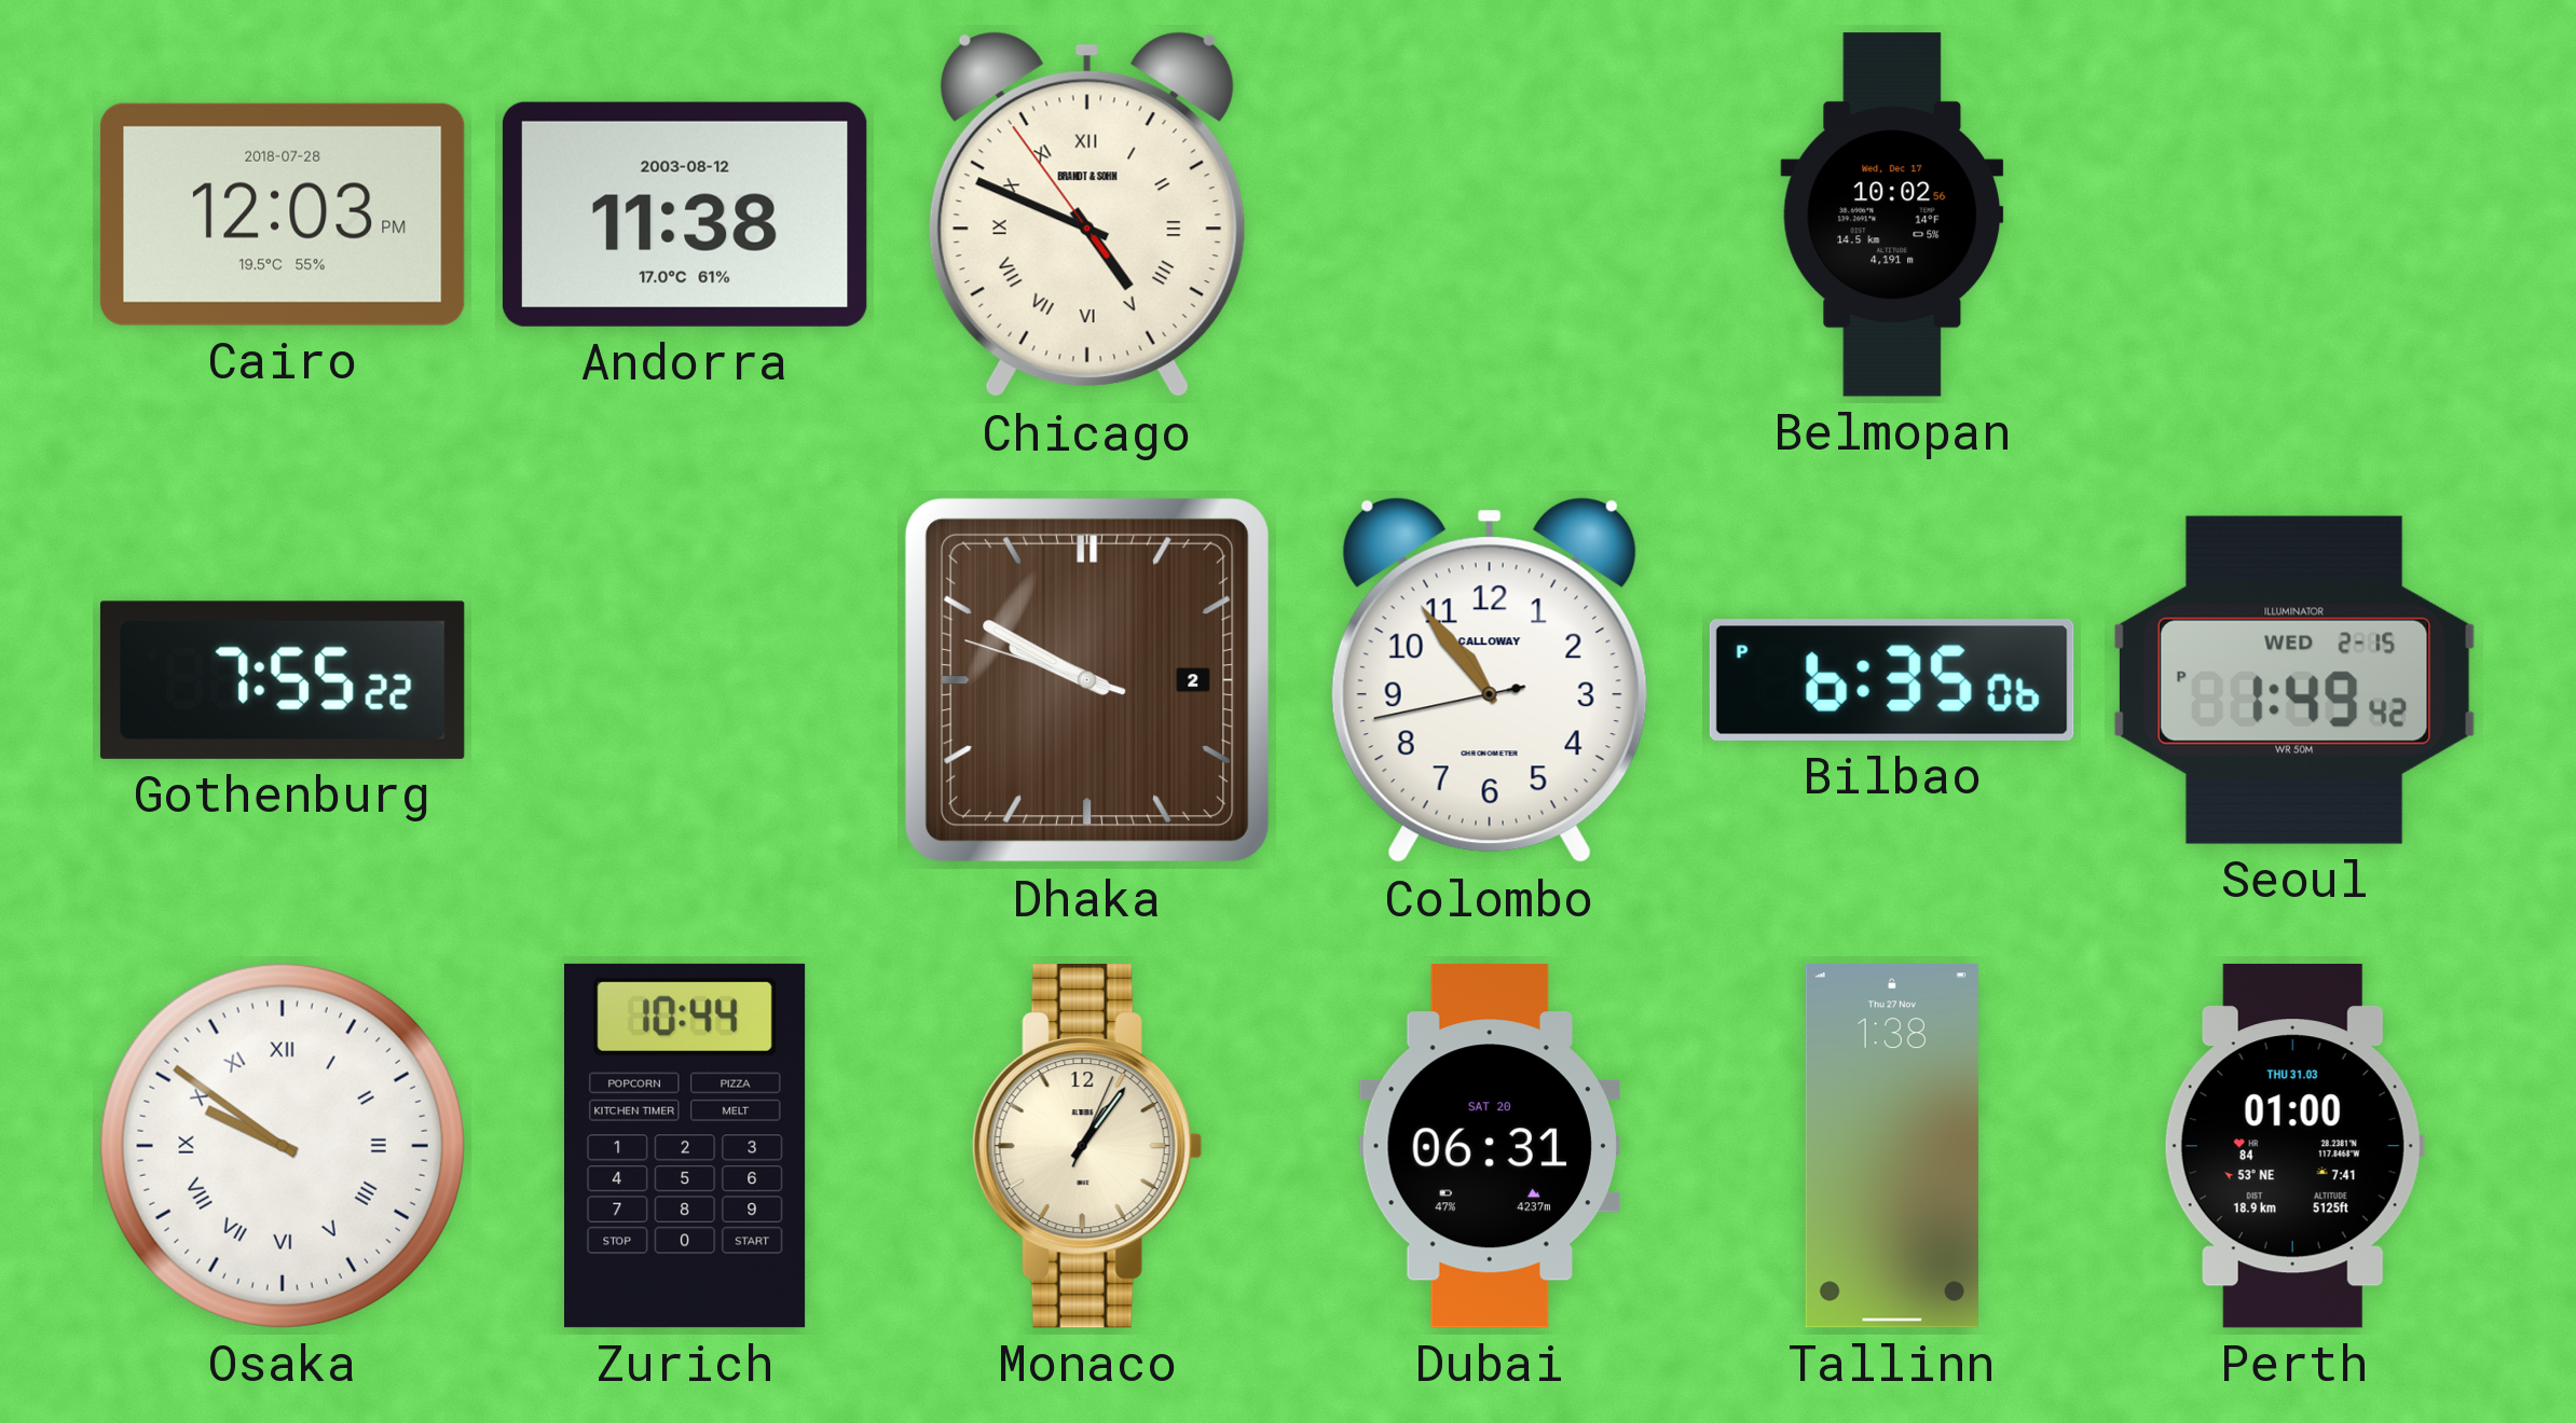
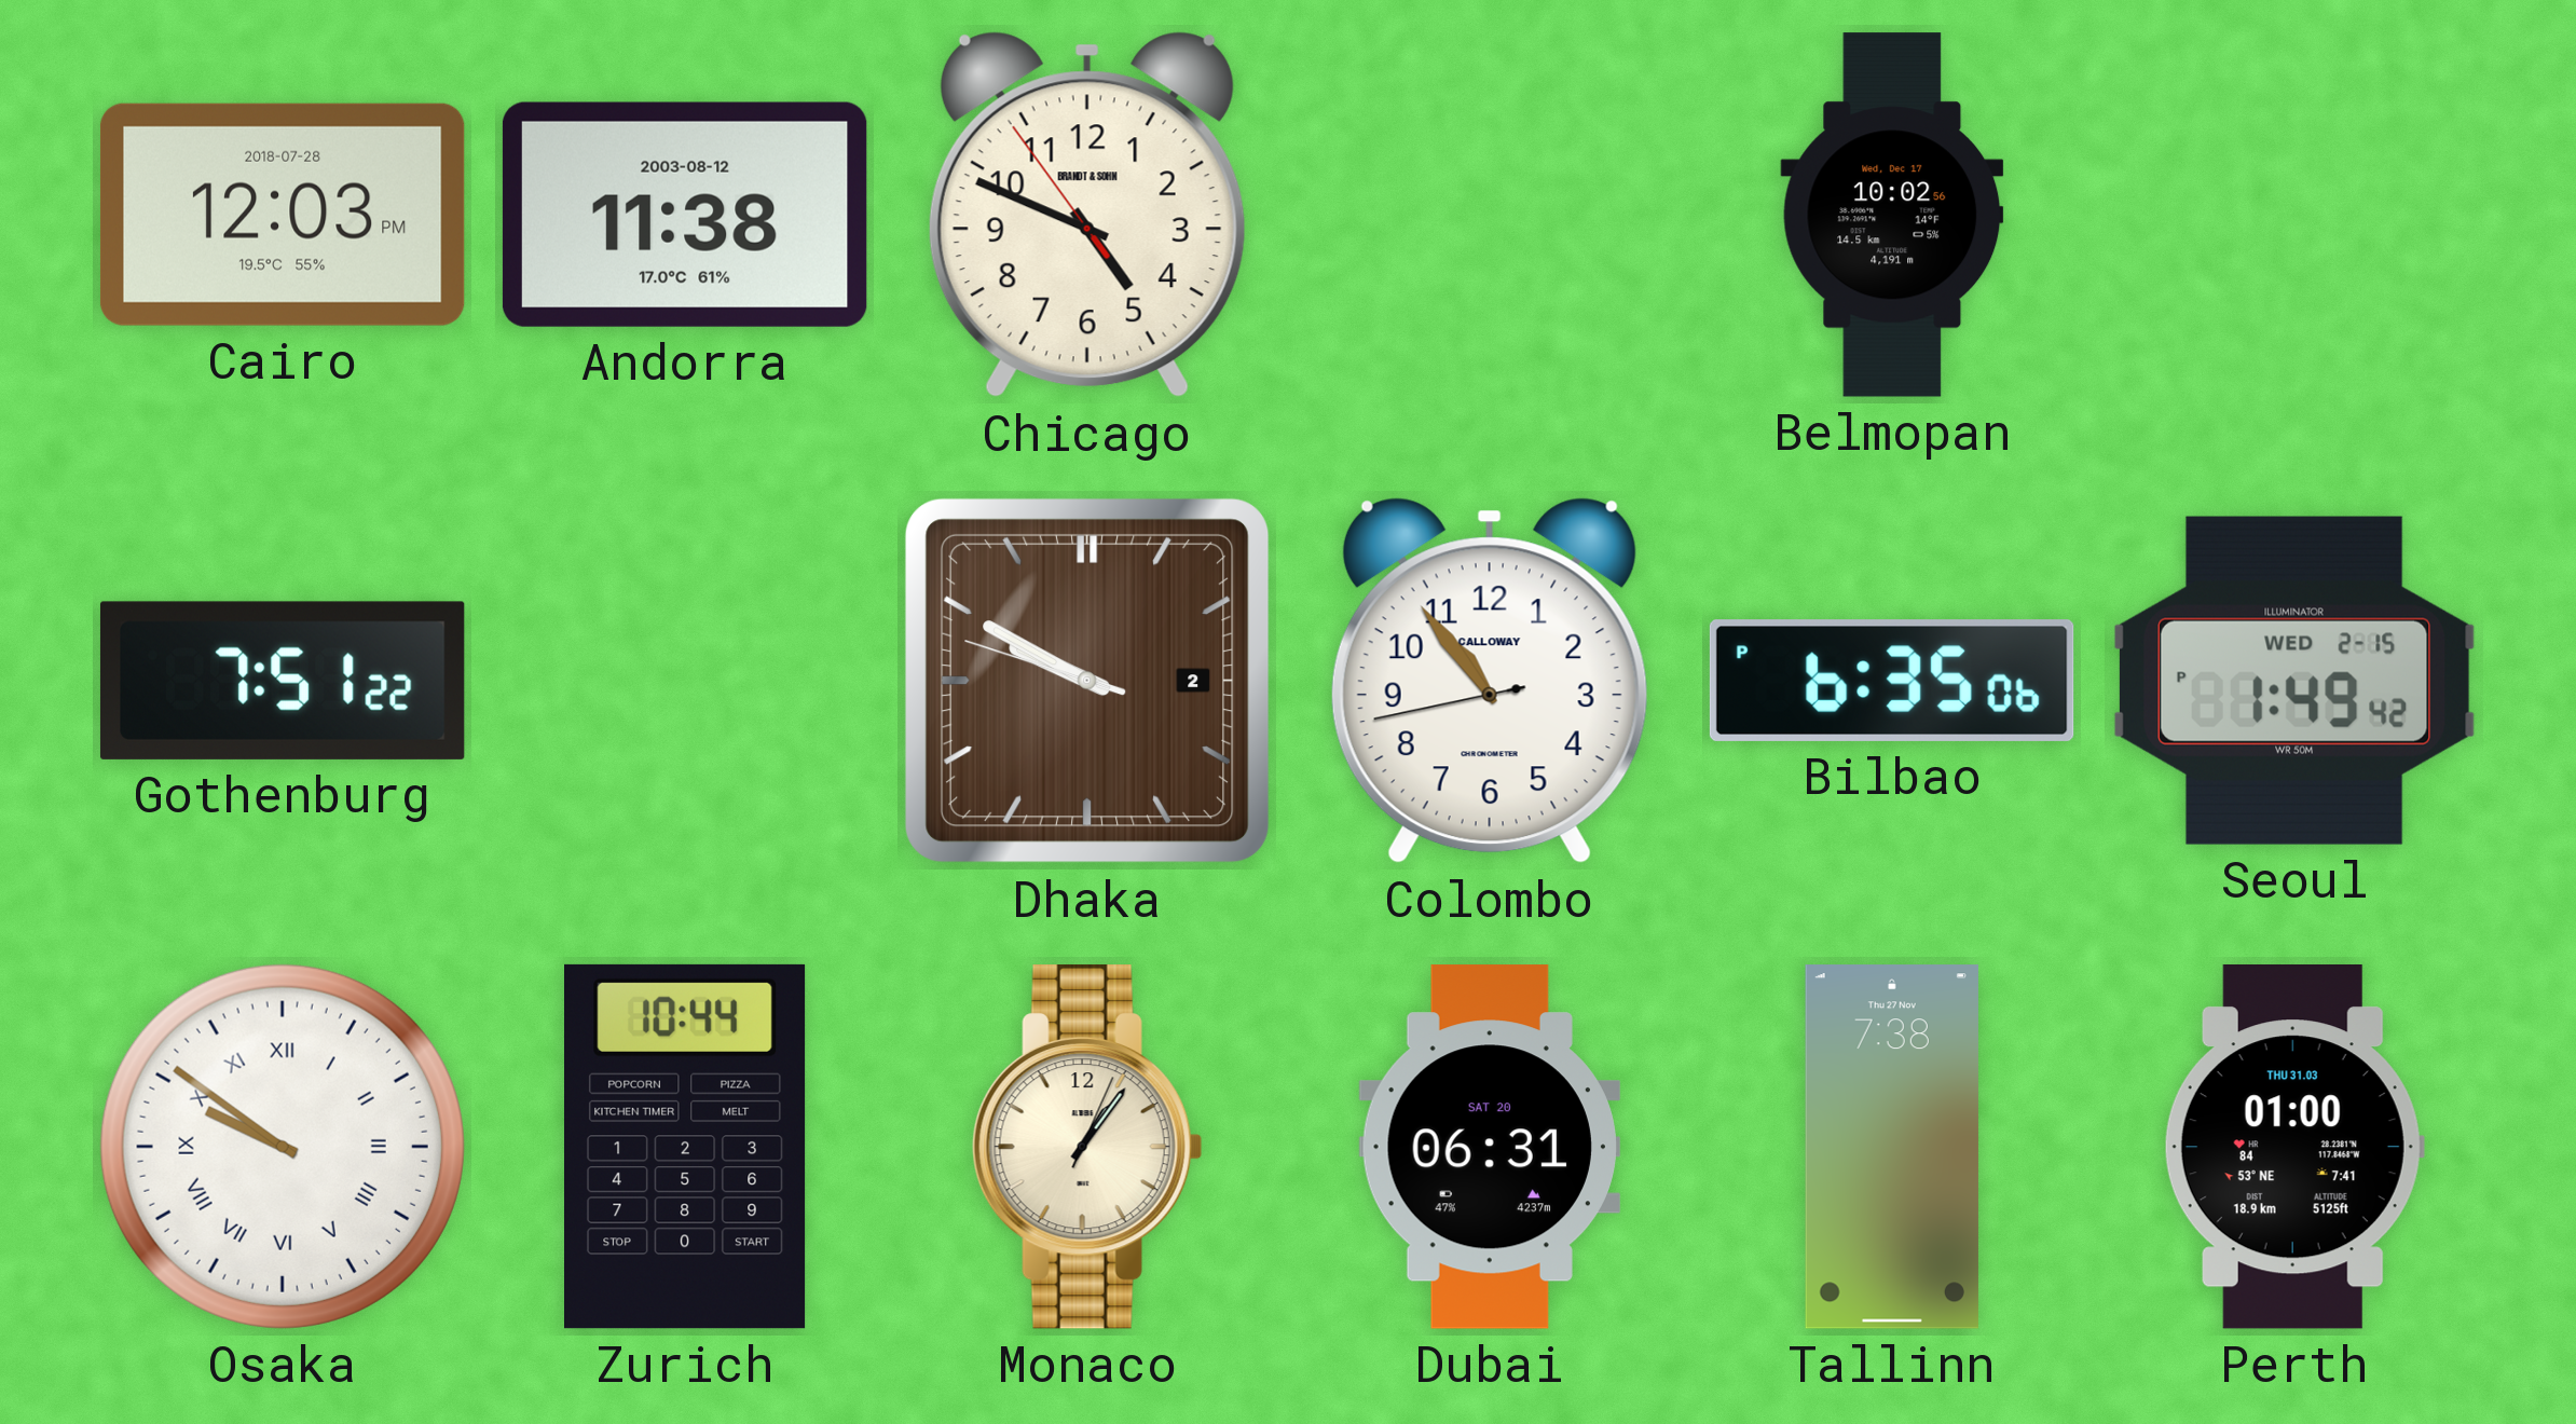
Chicago numerals: Roman -> Arabic
Gothenburg: 7:55 -> 7:51
Tallinn: 1:38 -> 7:38
